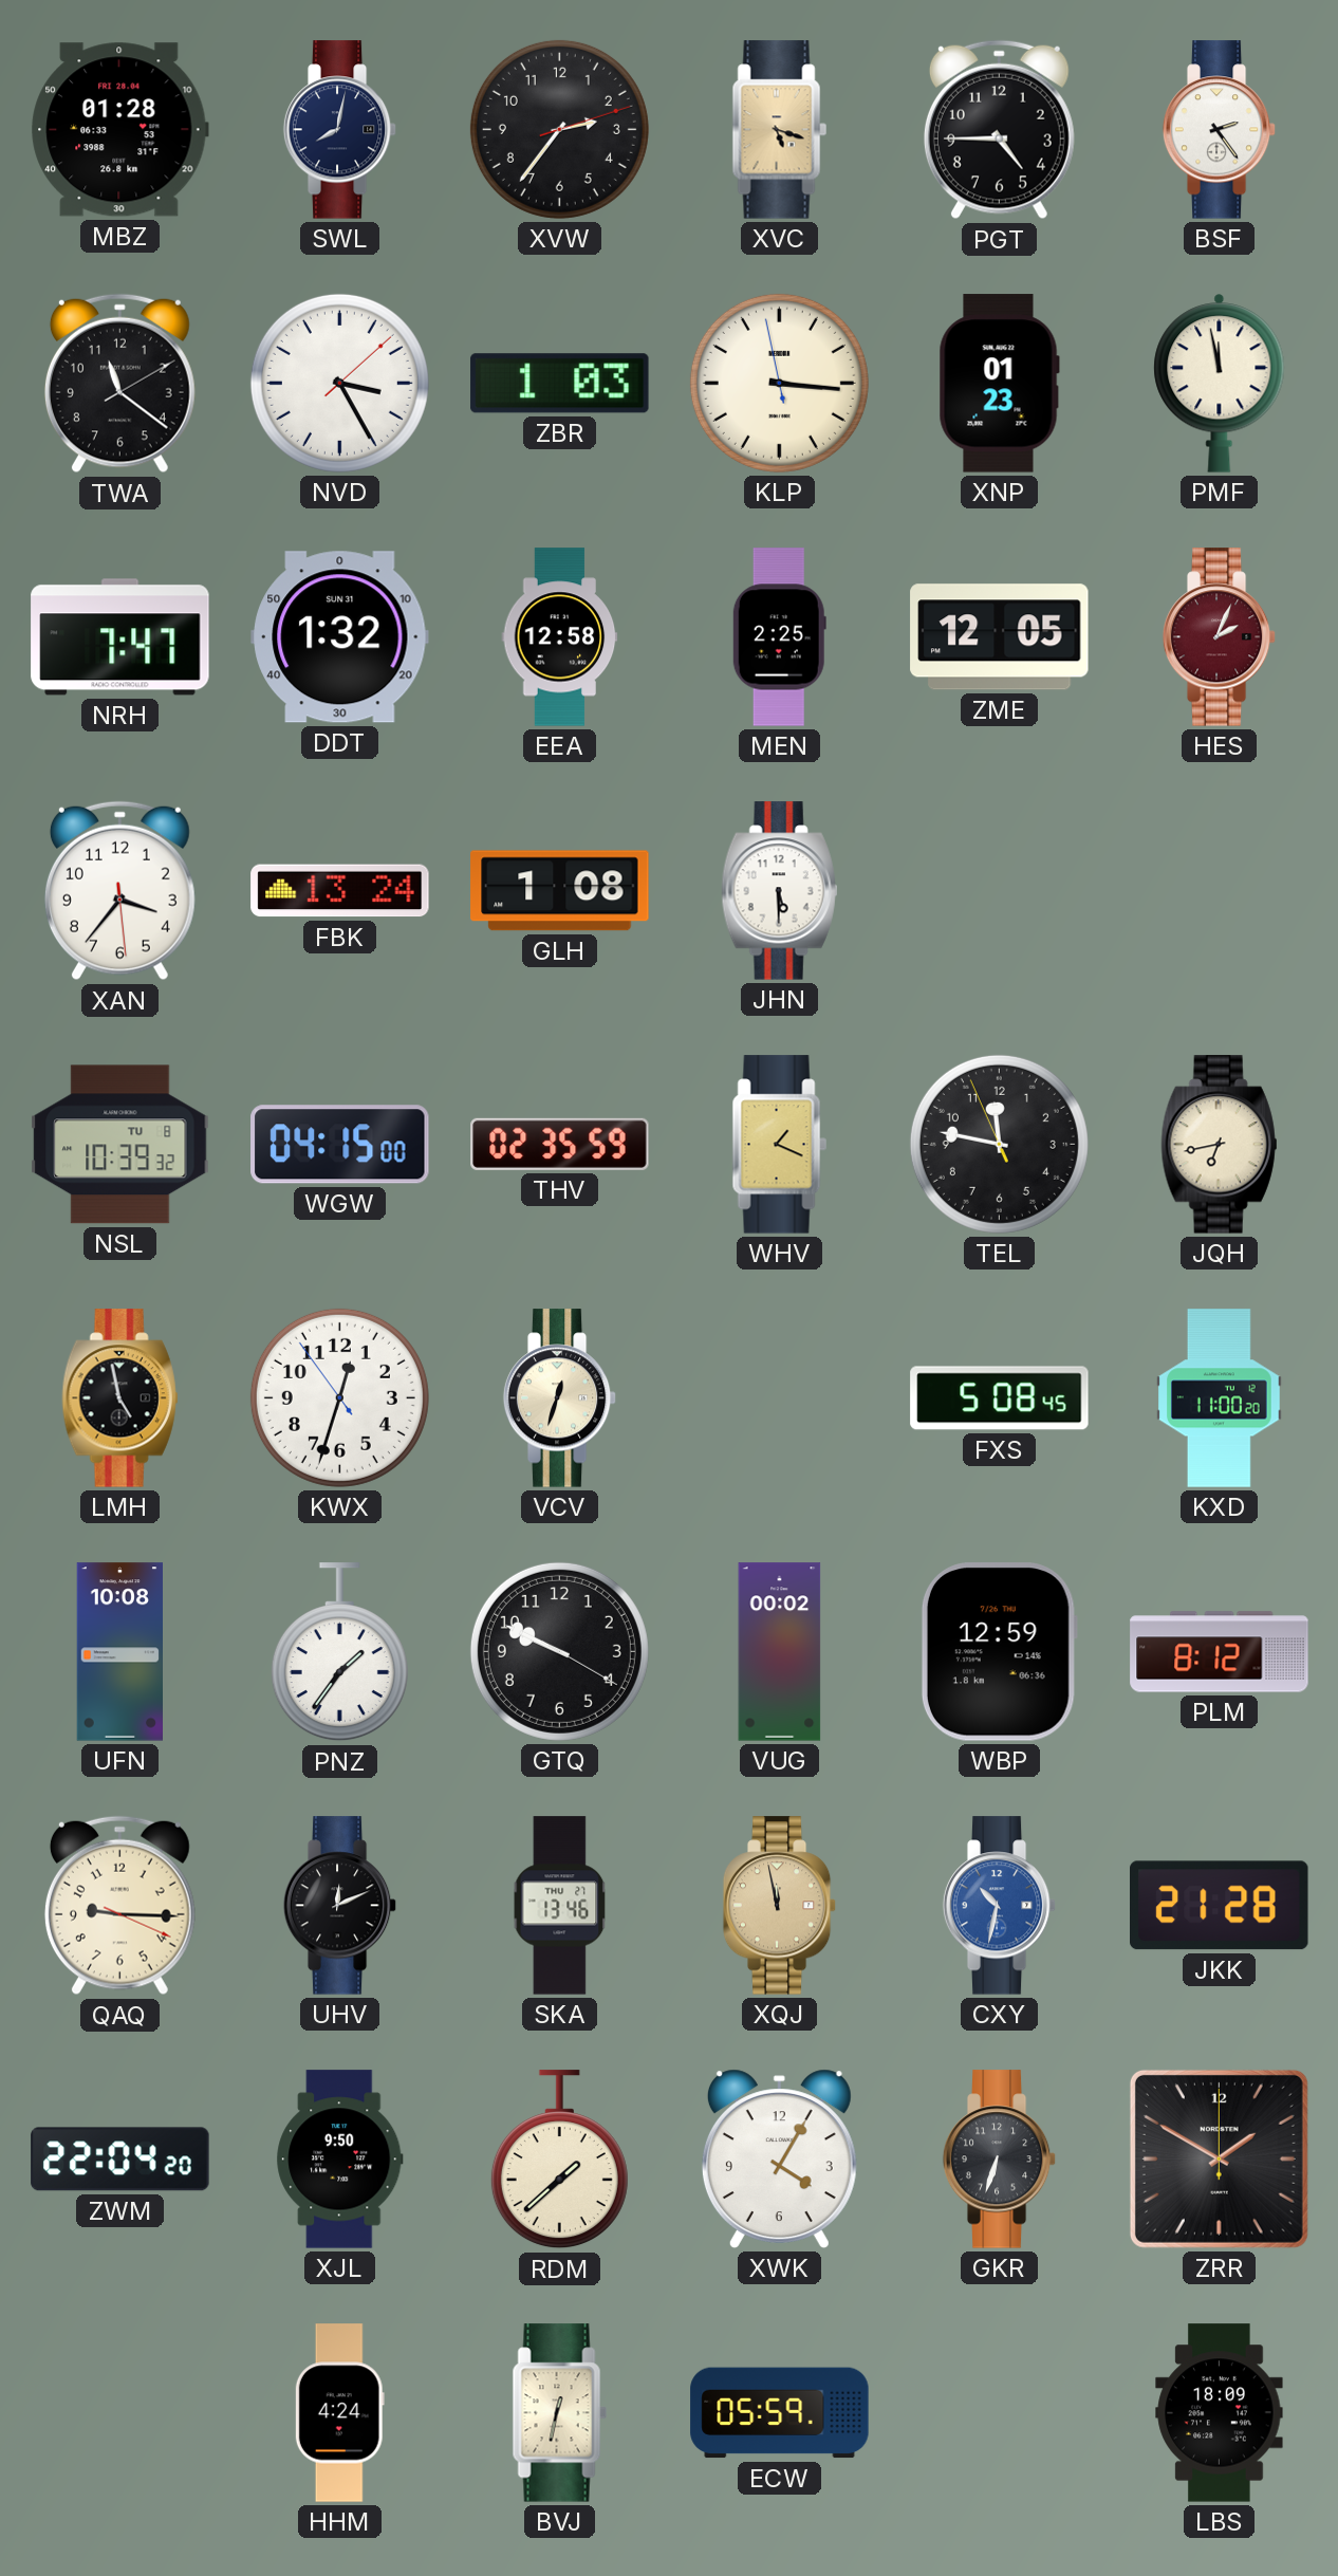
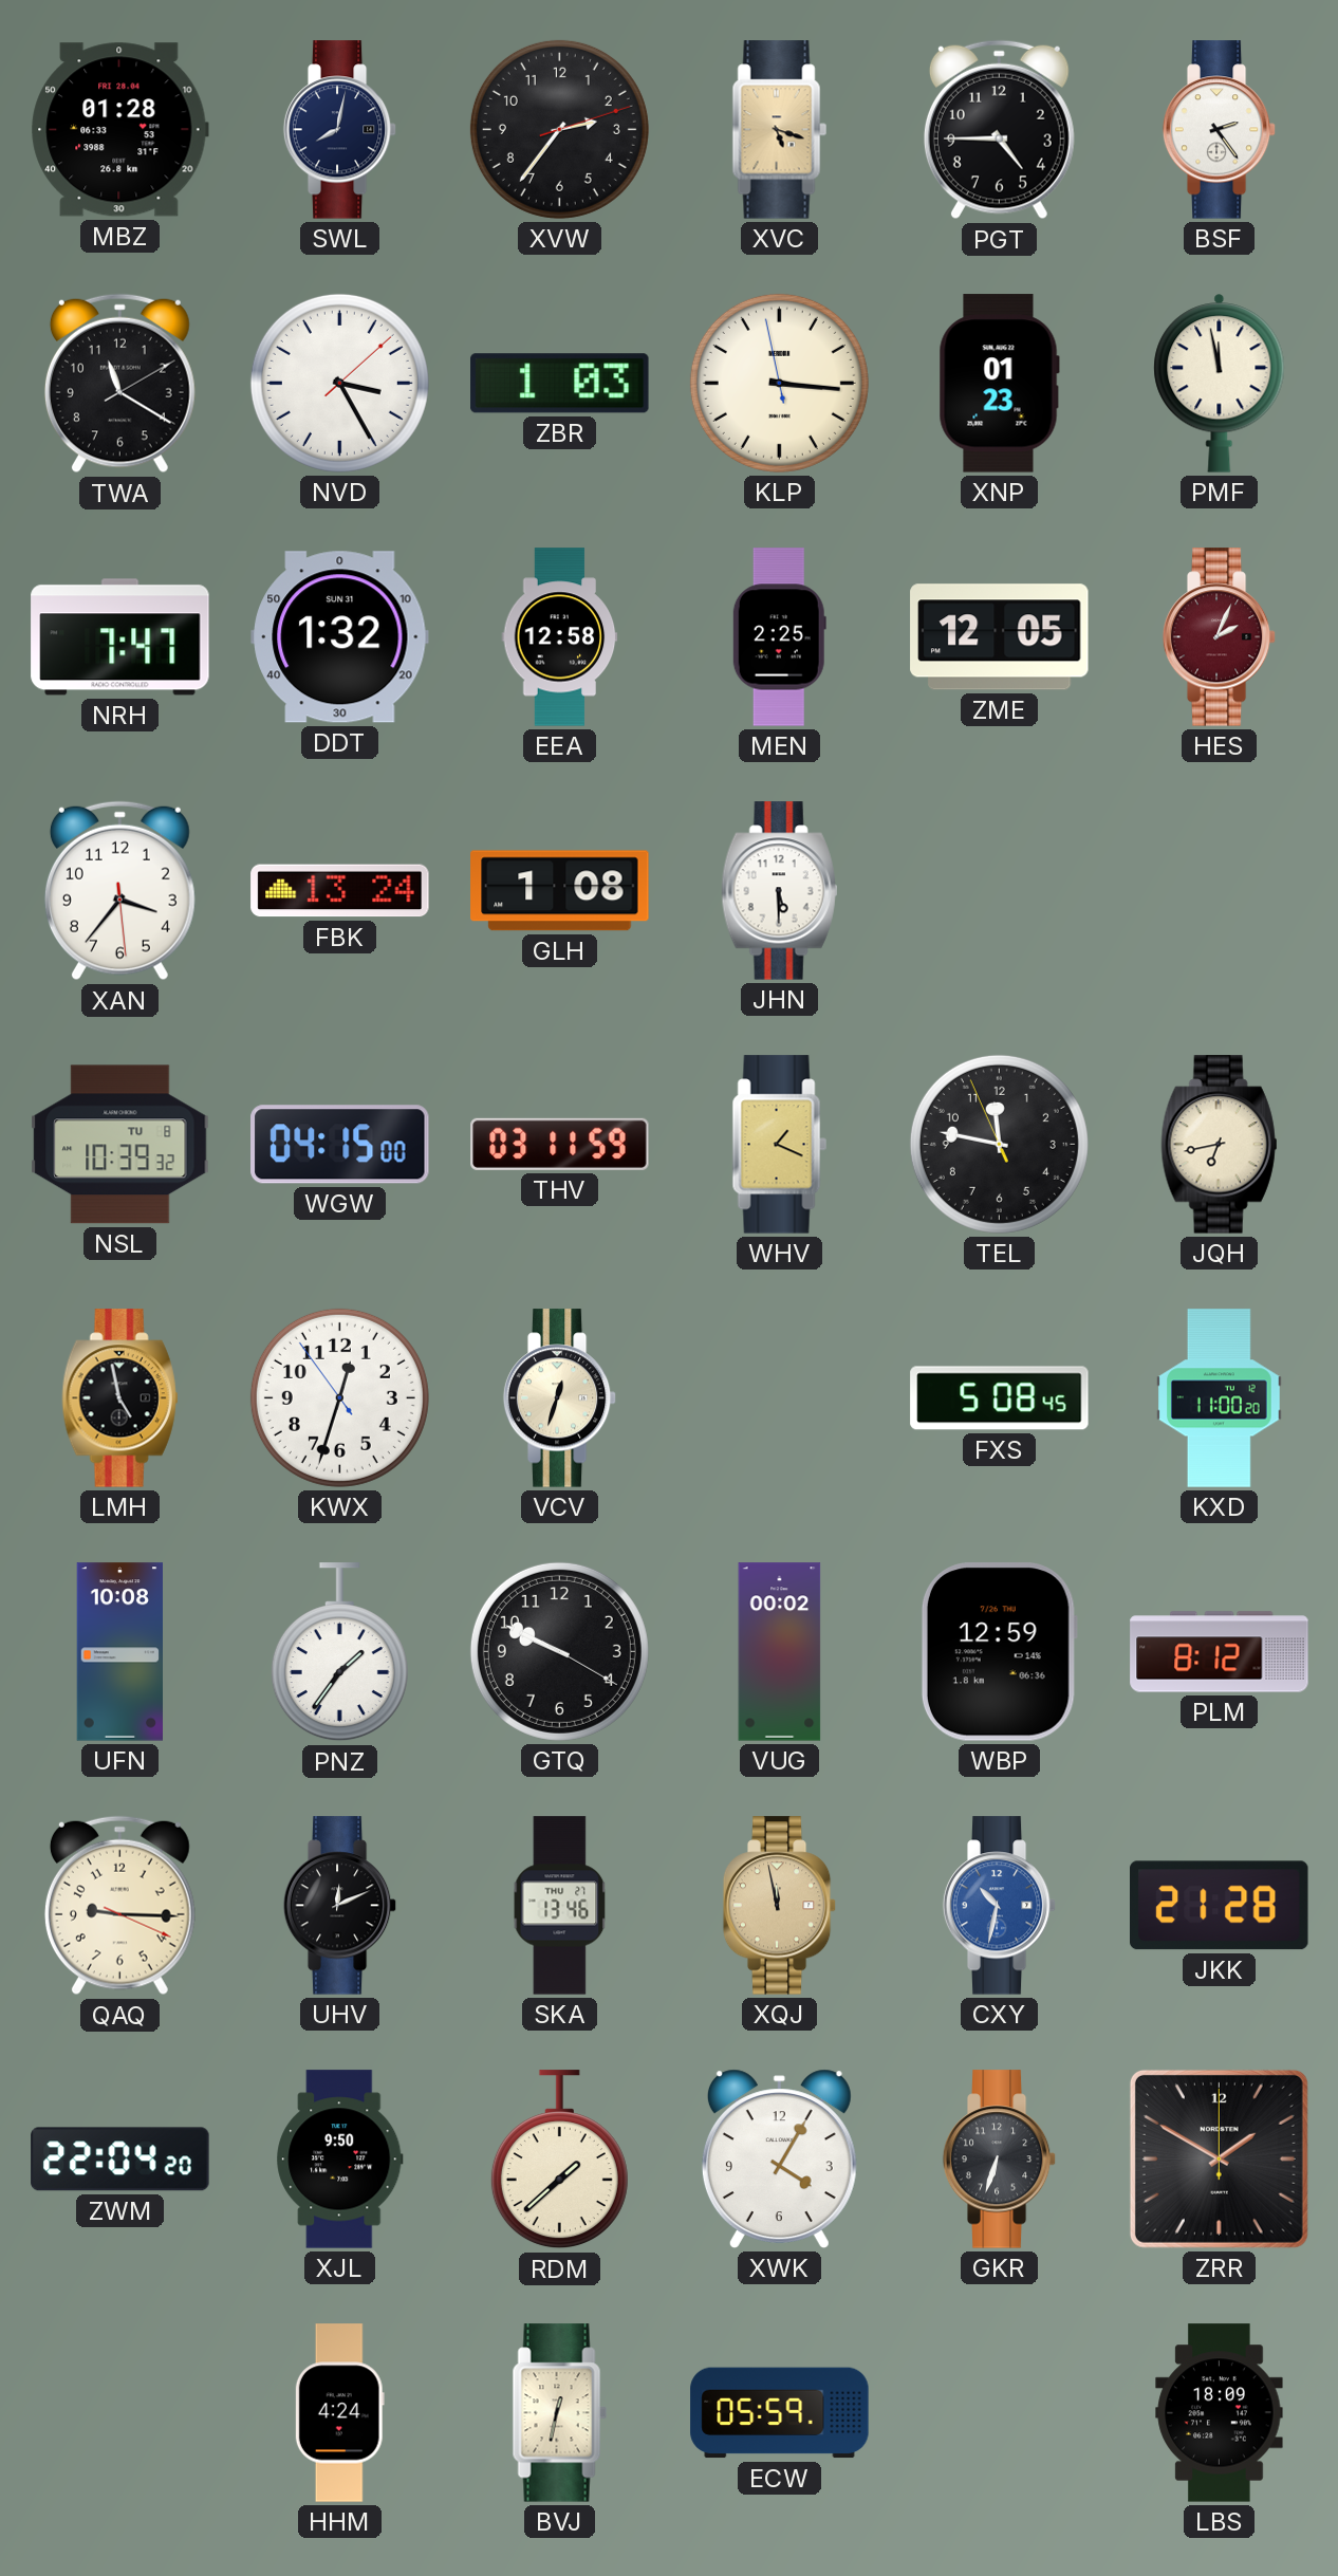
TWA: 11:21 -> 11:20
THV: 02:35 -> 03:11
